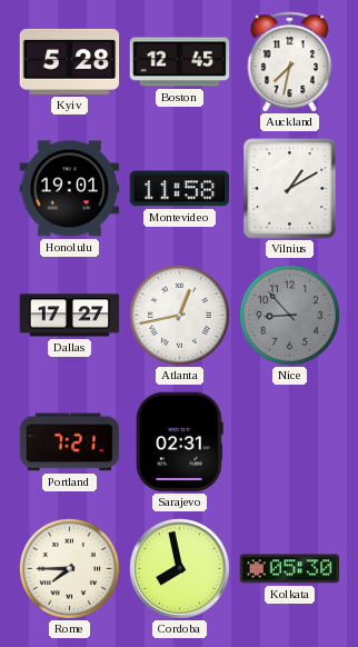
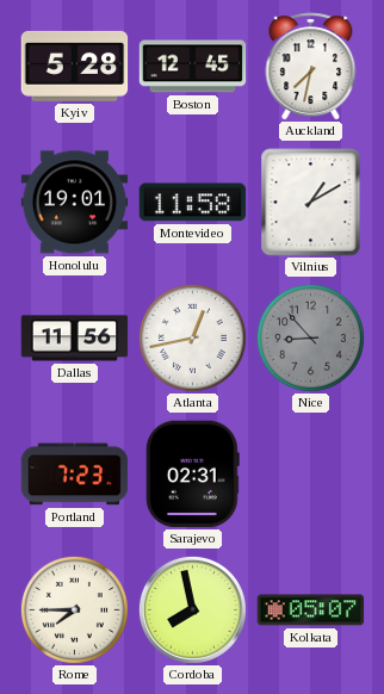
Dallas: 17:27 -> 11:56
Portland: 7:21 -> 7:23
Kolkata: 05:30 -> 05:07
